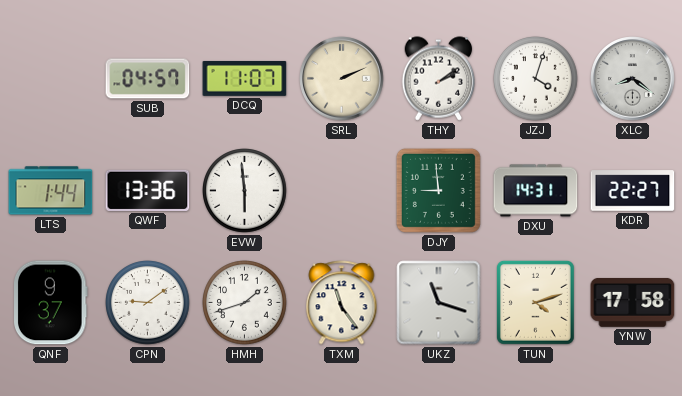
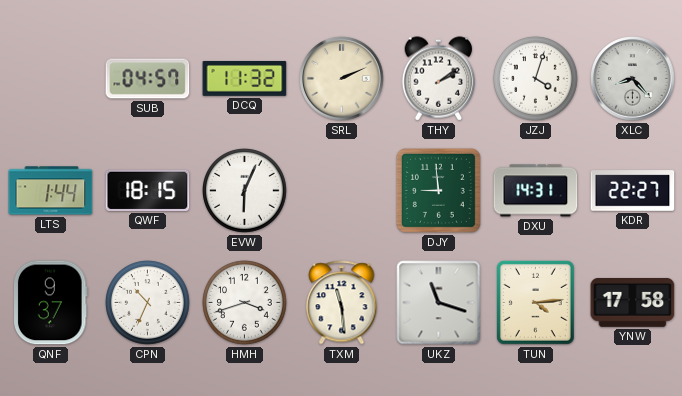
DCQ: 11:07 -> 11:32
XLC: 8:21 -> 8:23
QWF: 13:36 -> 18:15
EVW: 5:59 -> 6:04
CPN: 9:09 -> 10:34
HMH: 1:42 -> 3:42
TXM: 11:24 -> 11:29
TUN: 4:12 -> 4:14
